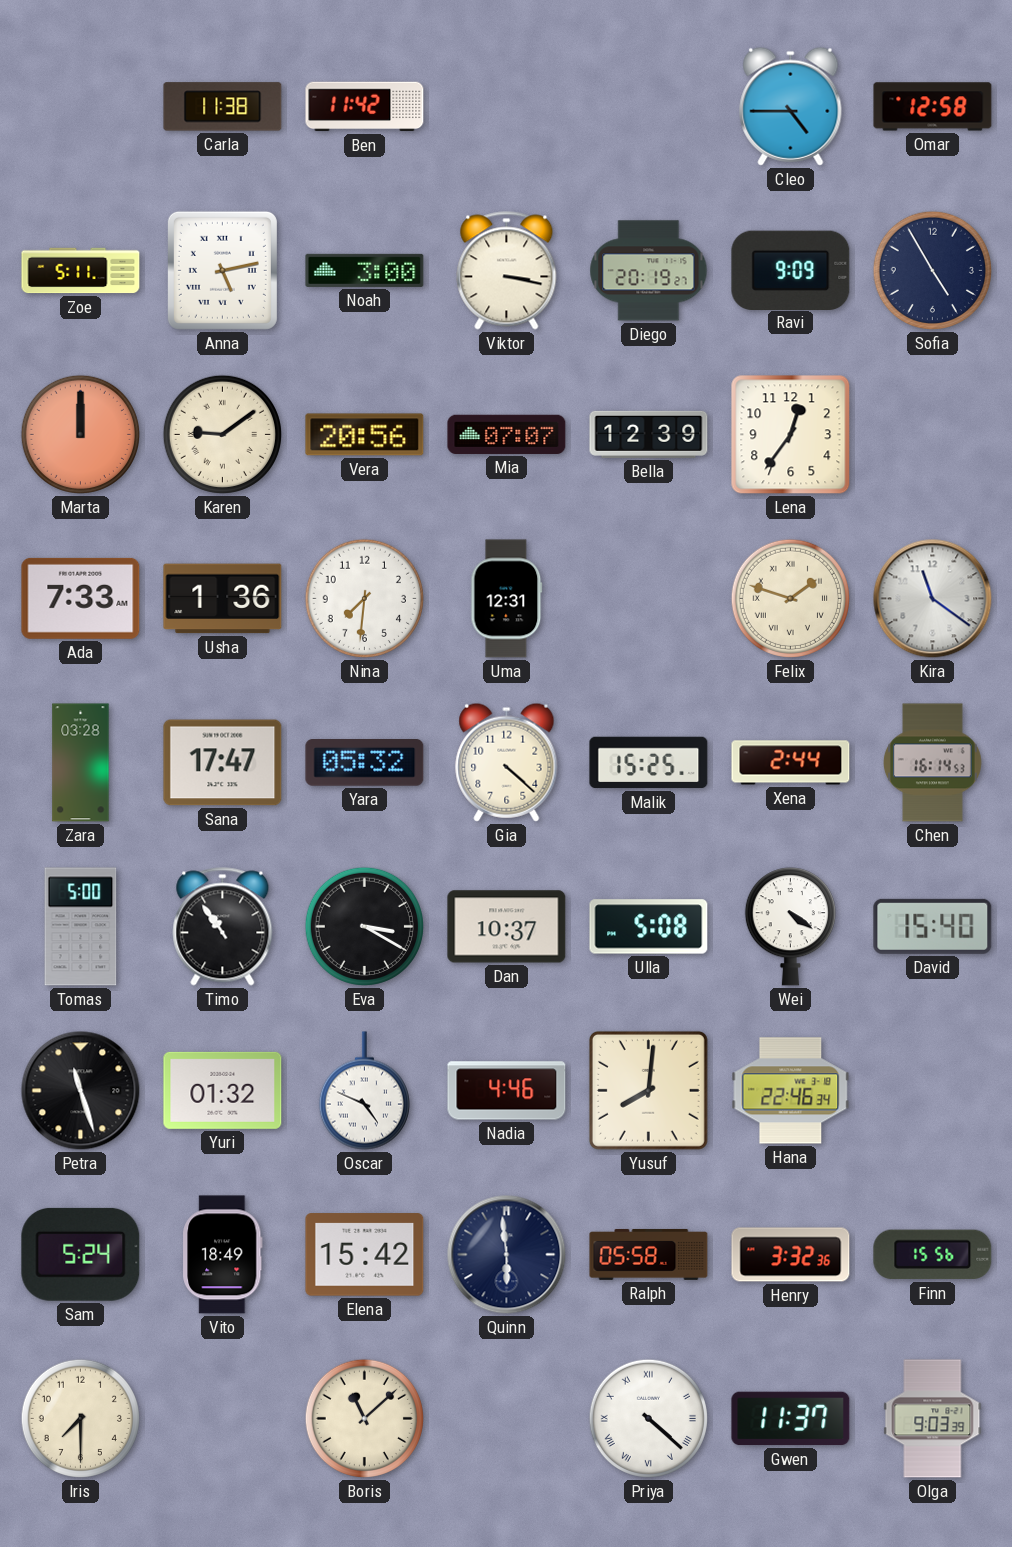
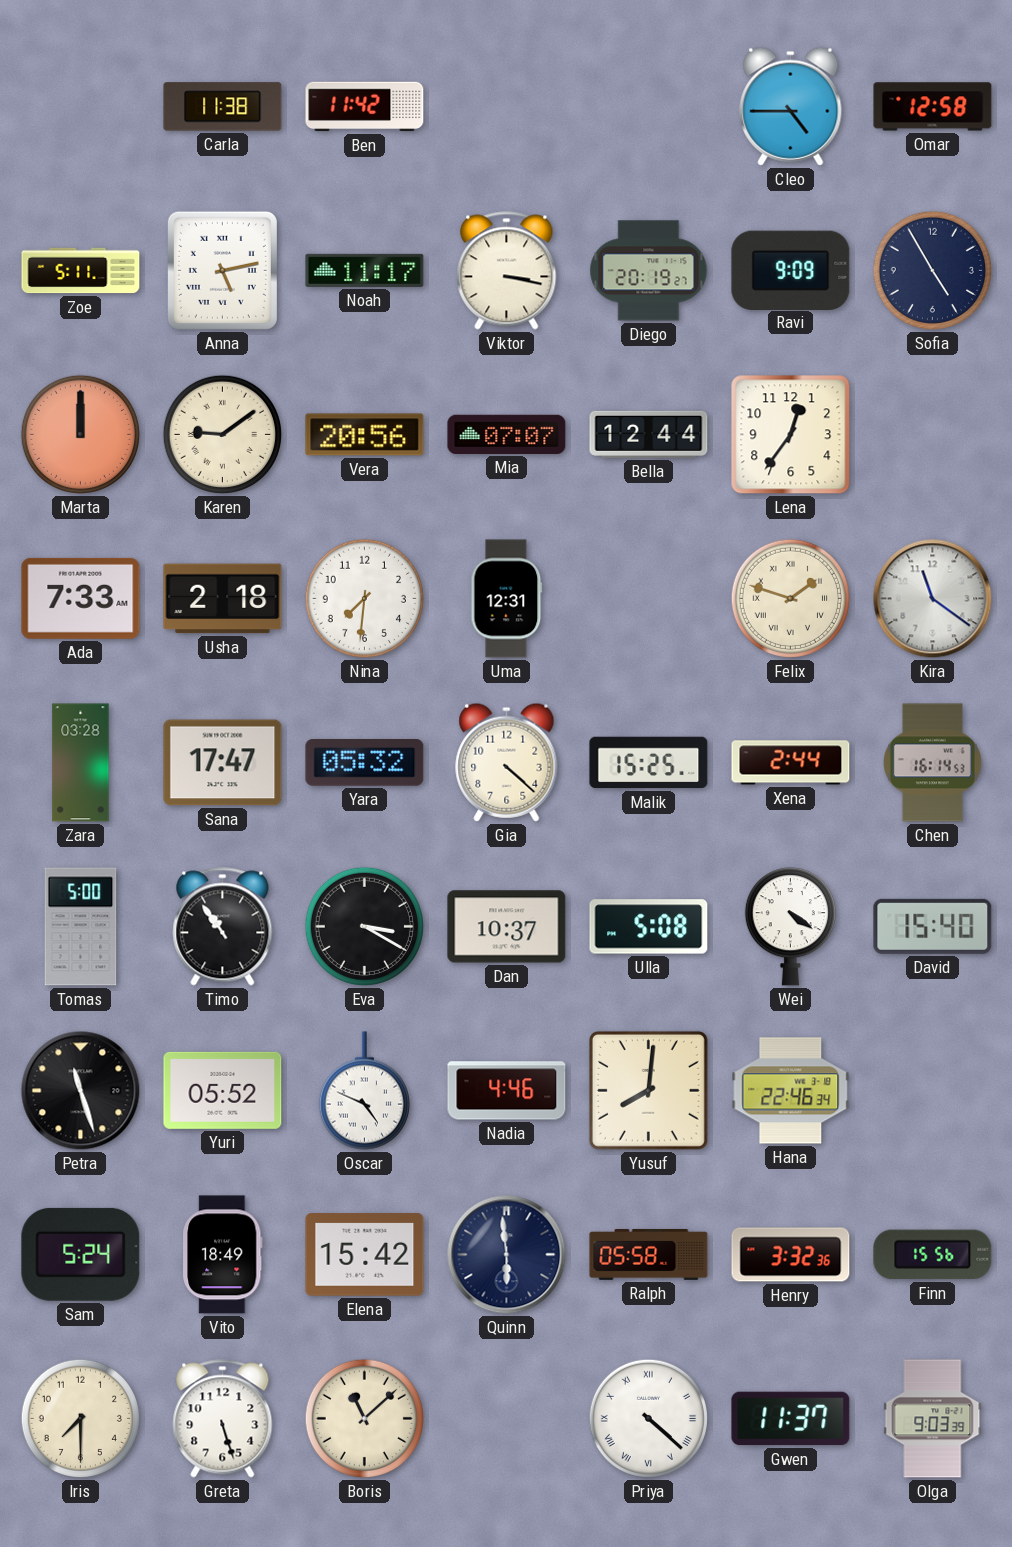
Noah: 3:00 -> 11:17
Bella: 12:39 -> 12:44
Usha: 1:36 -> 2:18
Yuri: 01:32 -> 05:52
Greta: none -> 5:27
